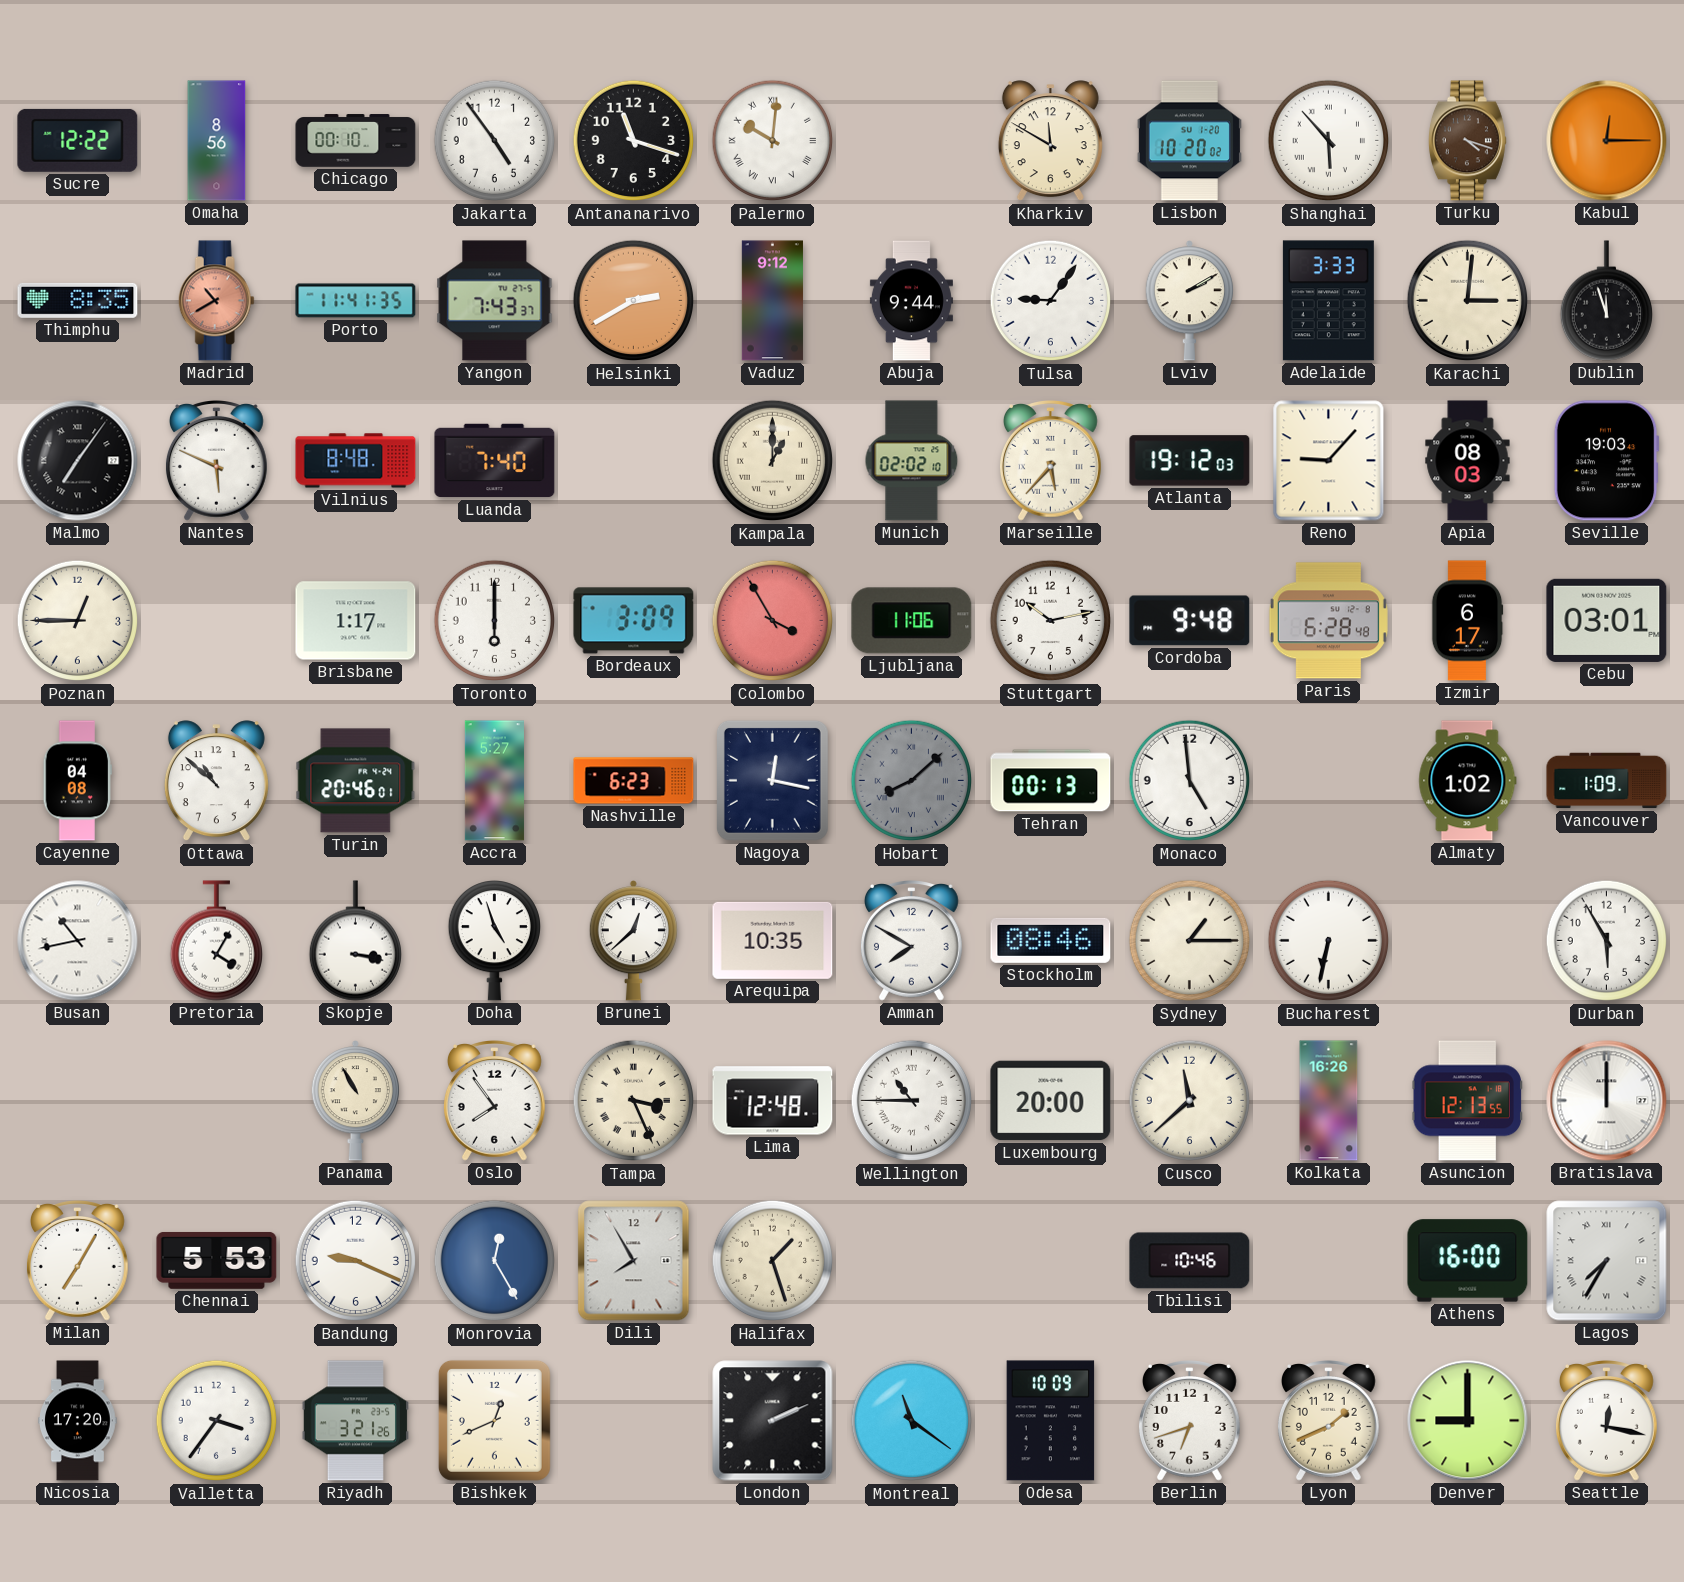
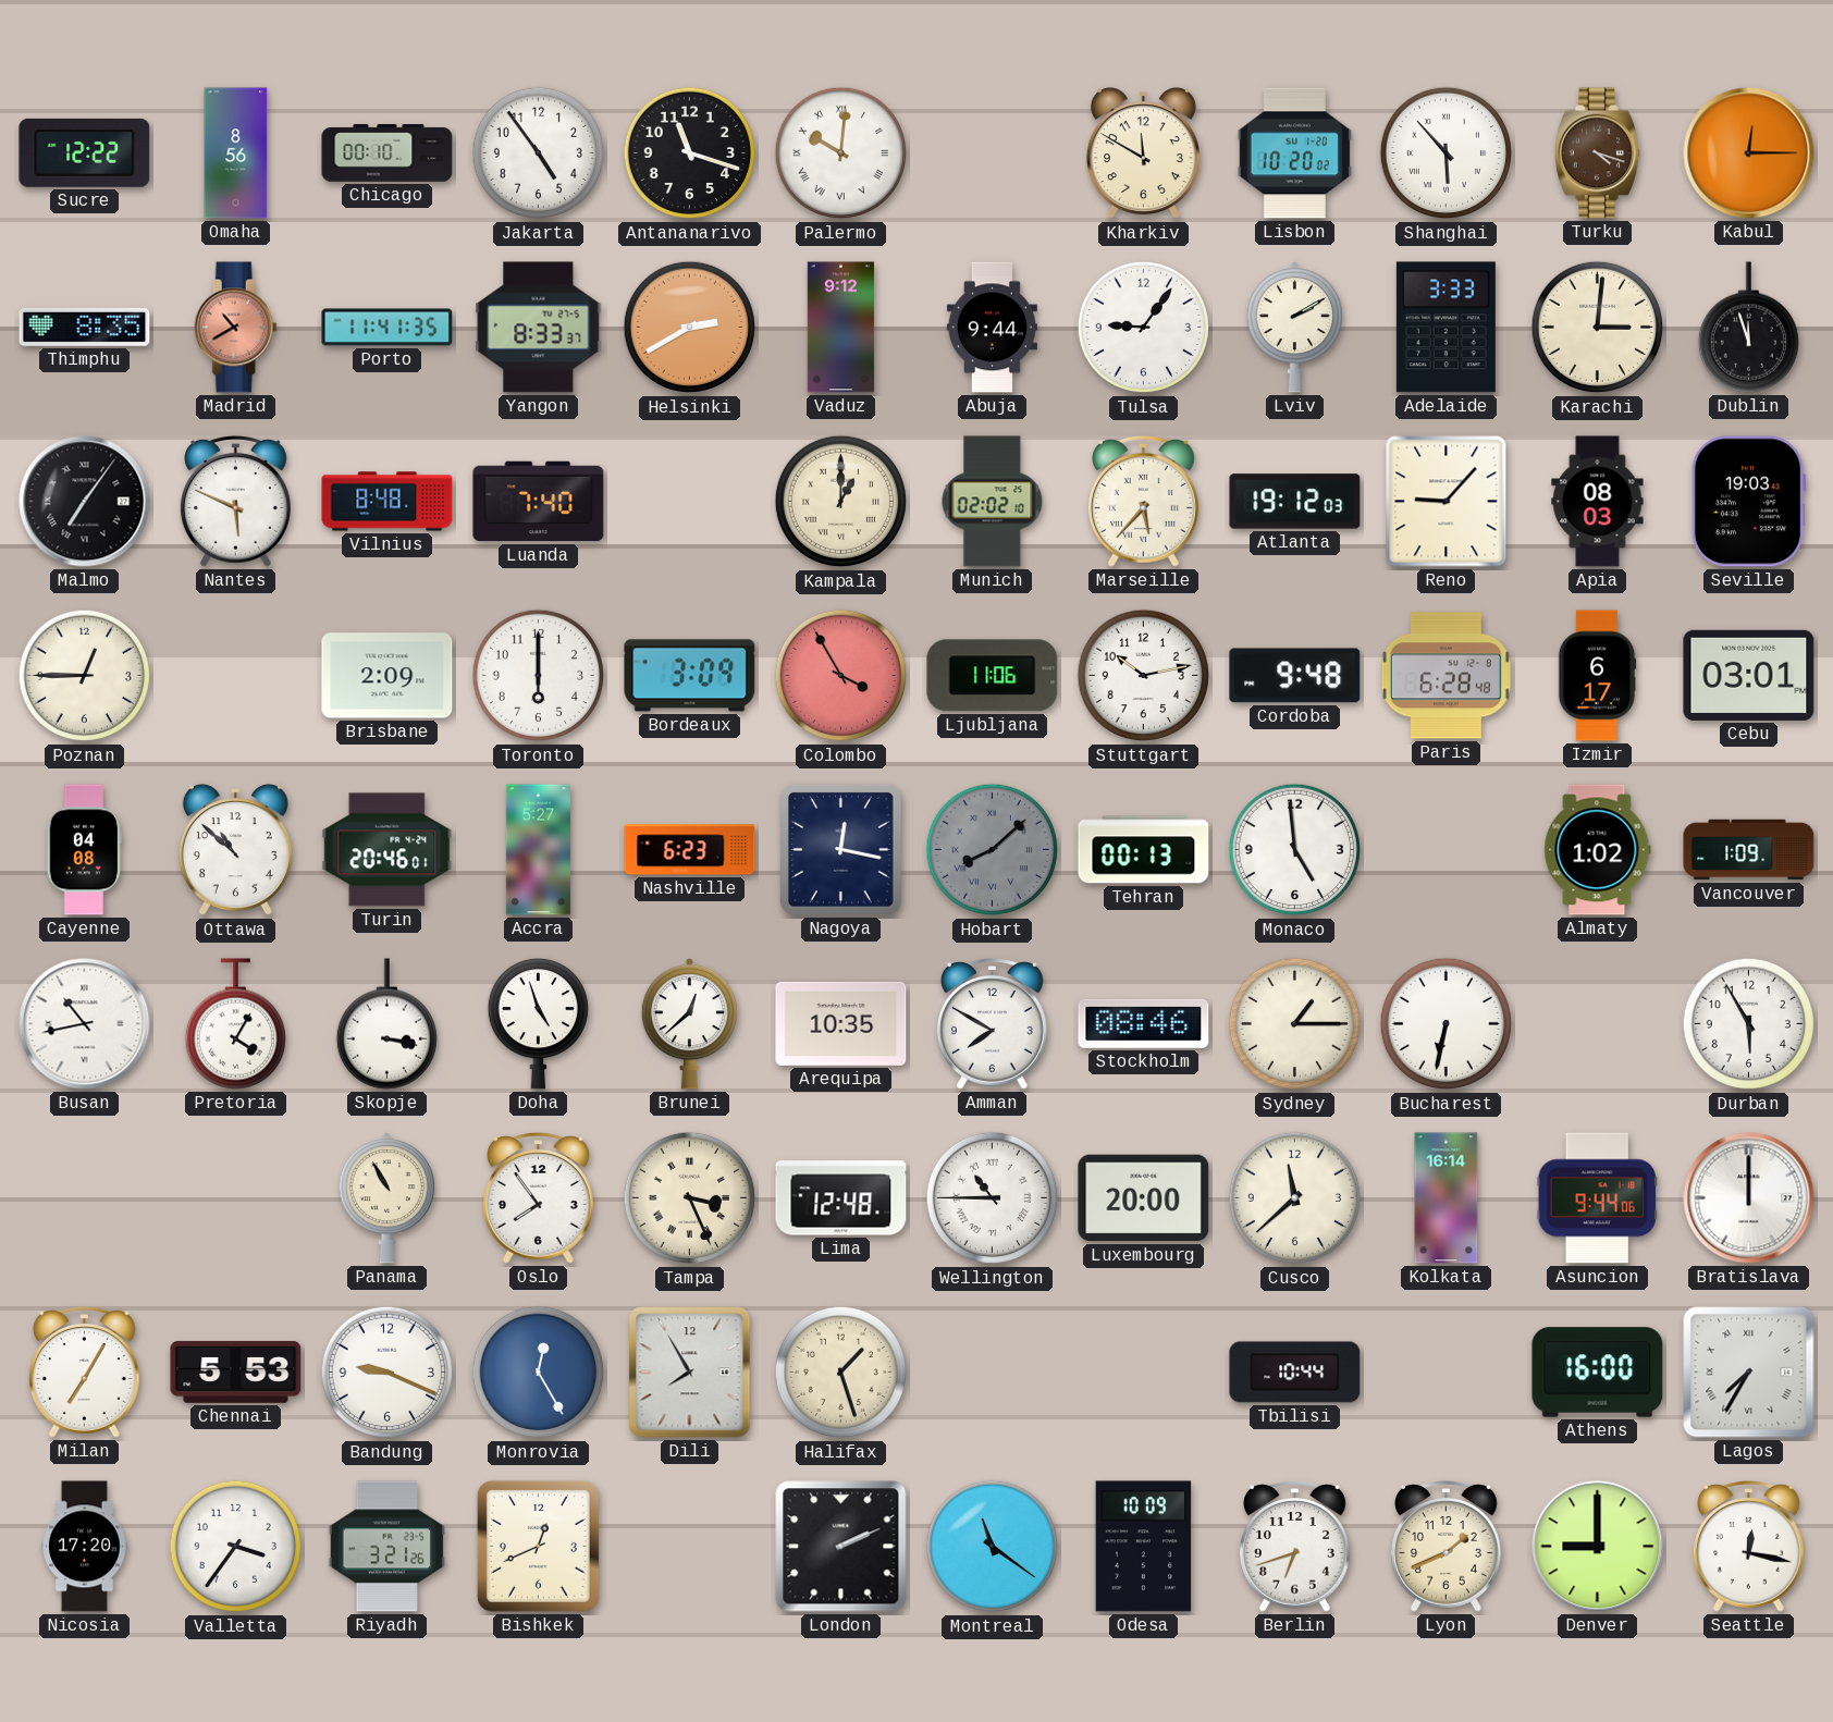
Yangon: 7:43 -> 8:33
Brisbane: 1:17 -> 2:09
Kolkata: 16:26 -> 16:14
Asuncion: 12:13 -> 9:44
Tbilisi: 10:46 -> 10:44
